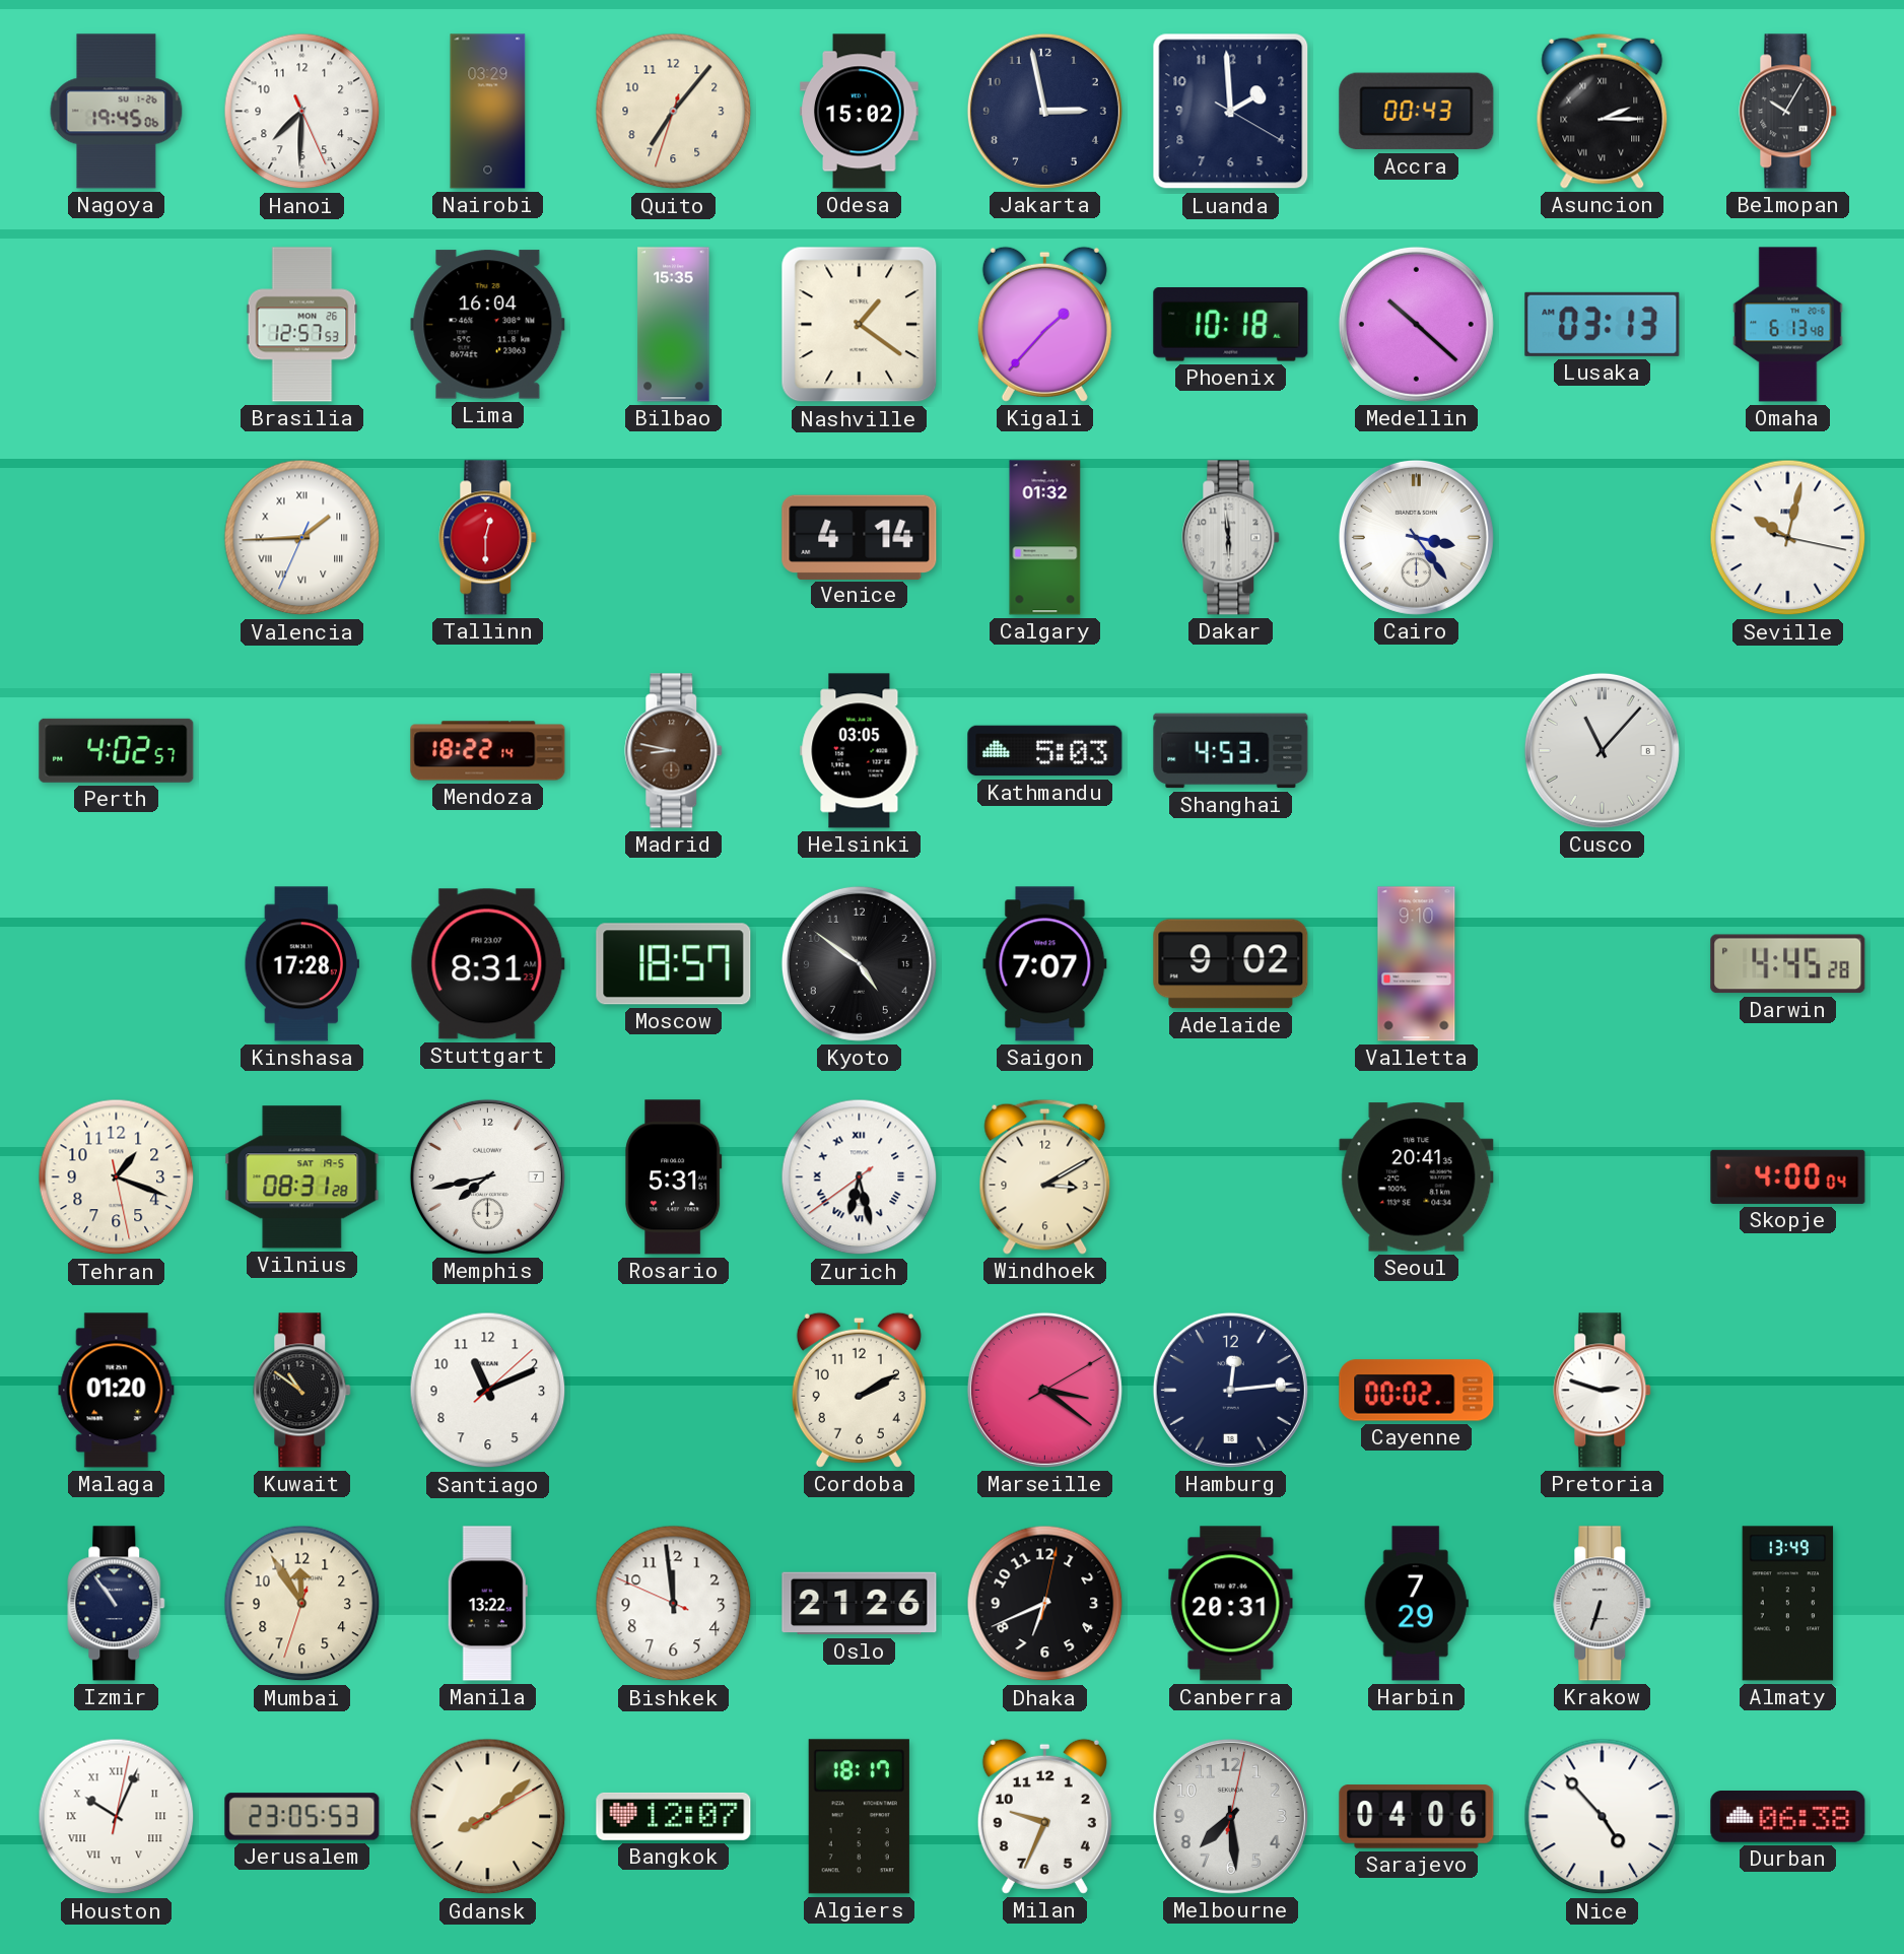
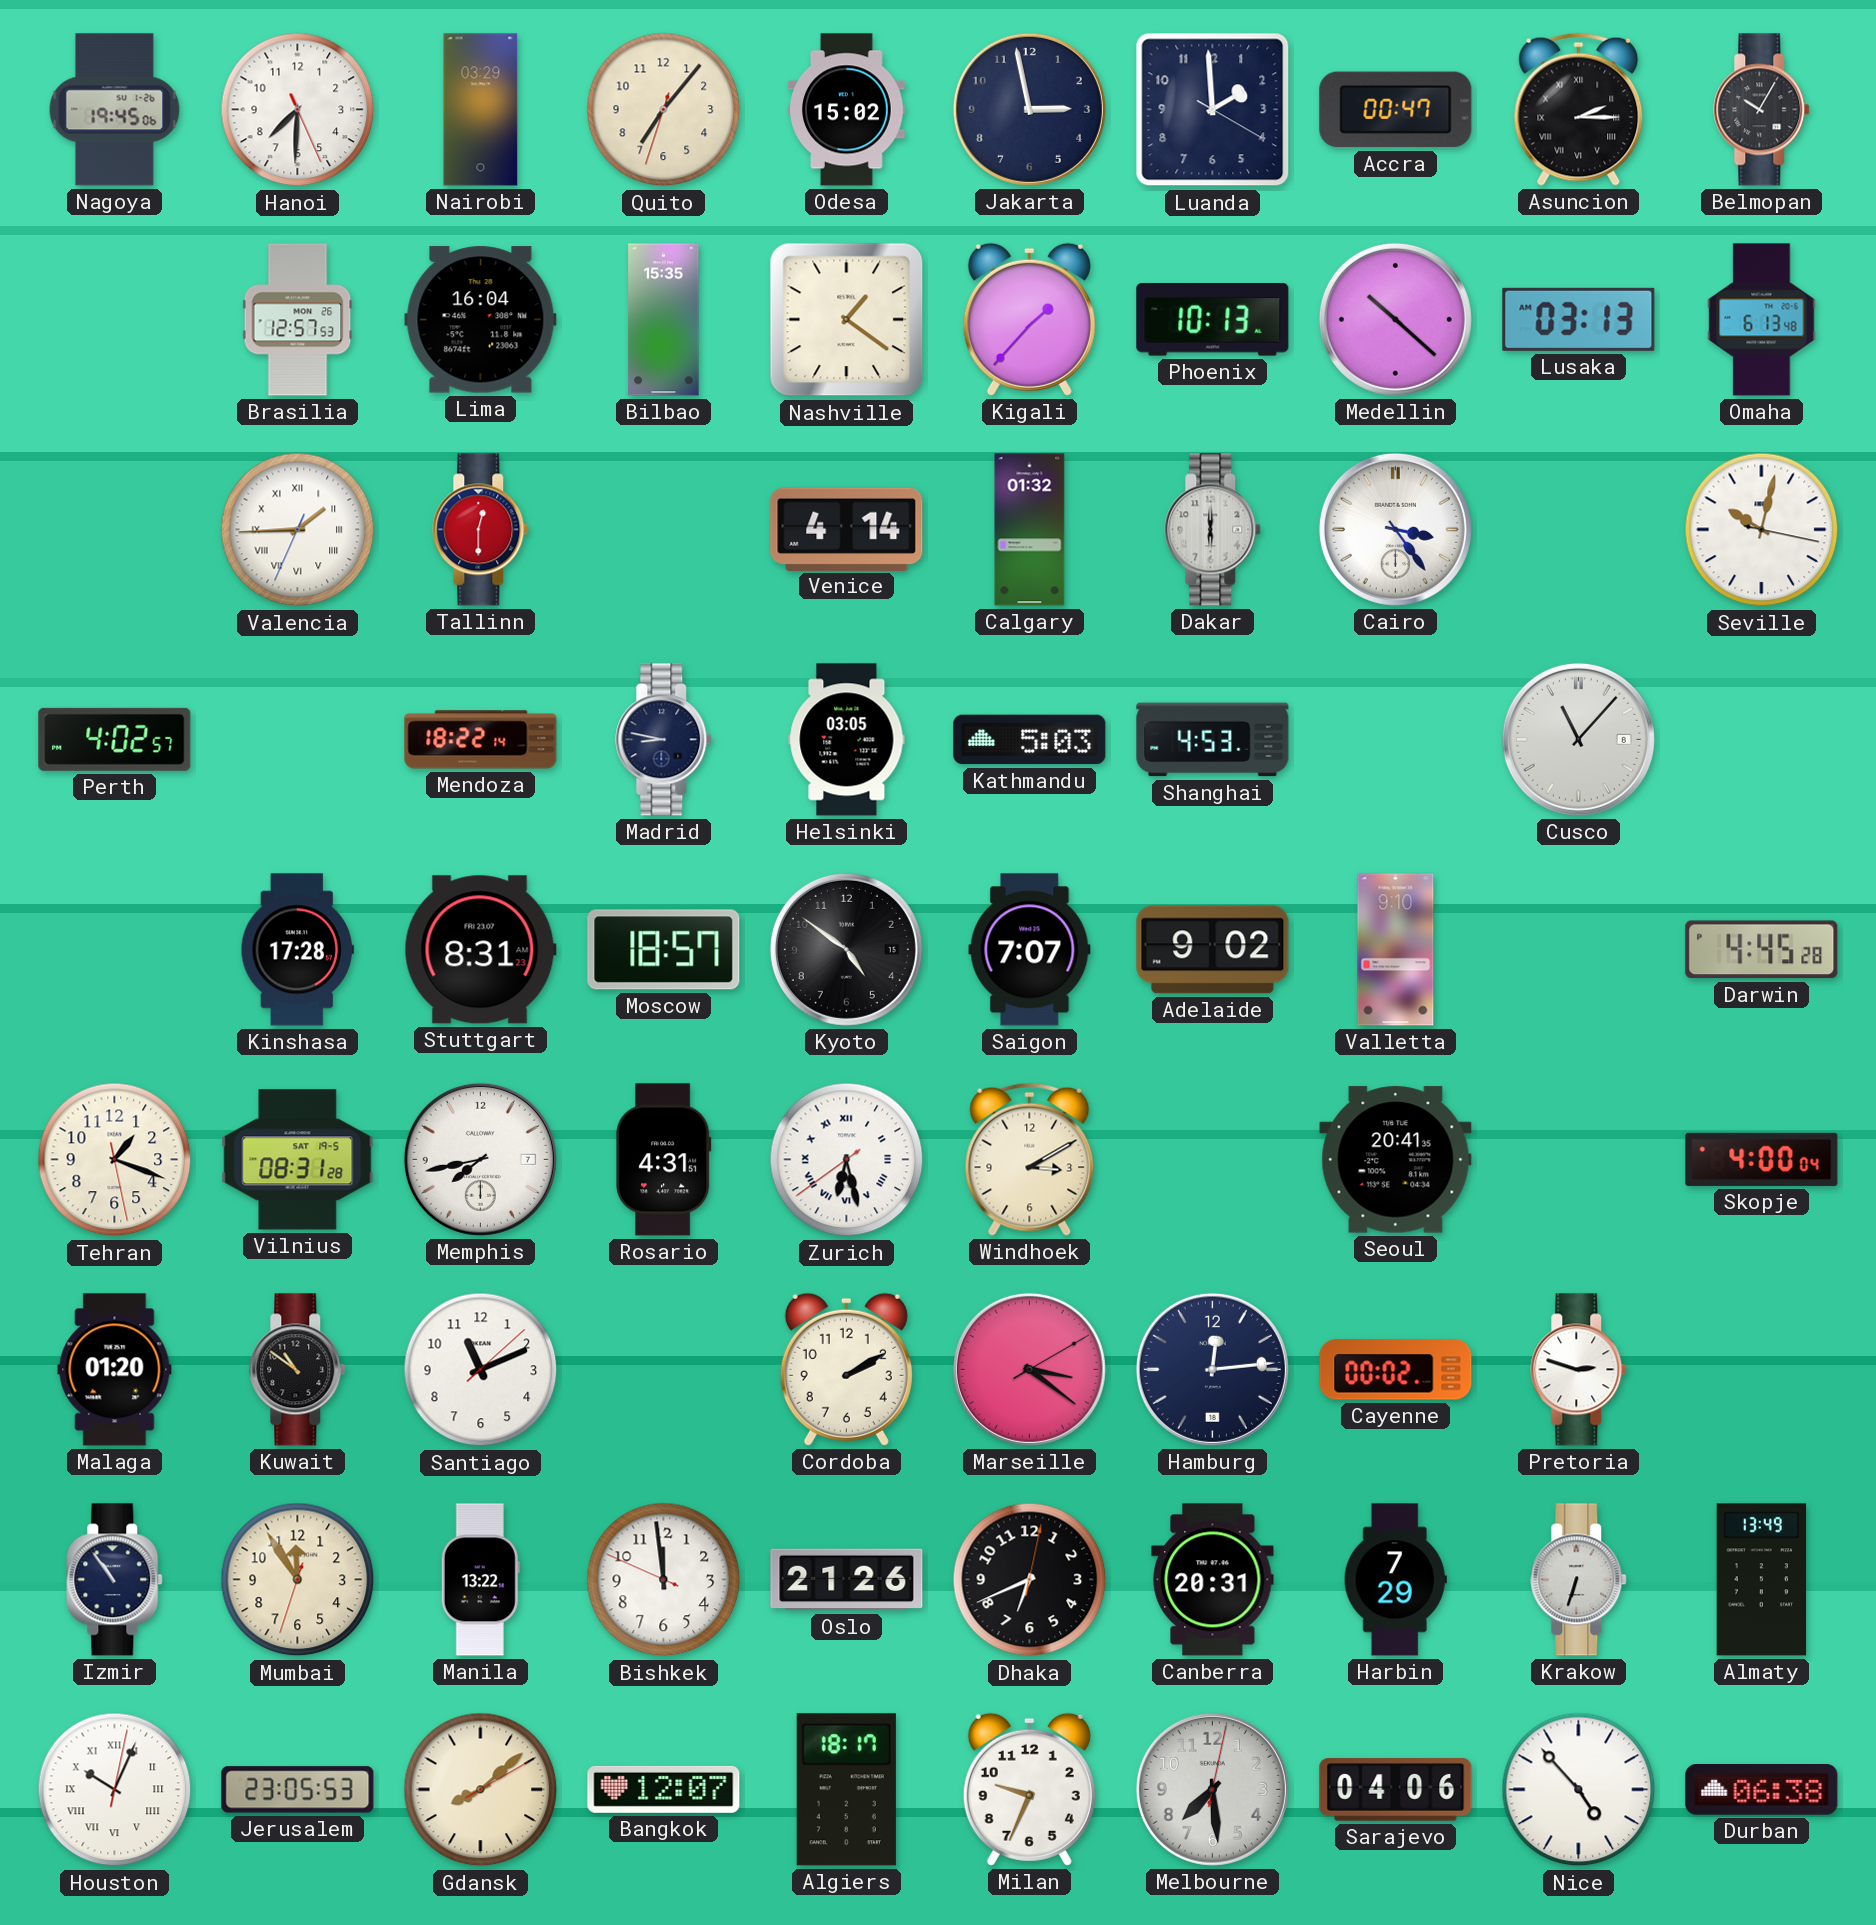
Accra: 00:43 -> 00:47
Phoenix: 10:18 -> 10:13
Dakar: 5:59 -> 6:00
Madrid dial: brown -> navy
Rosario: 5:31 -> 4:31
